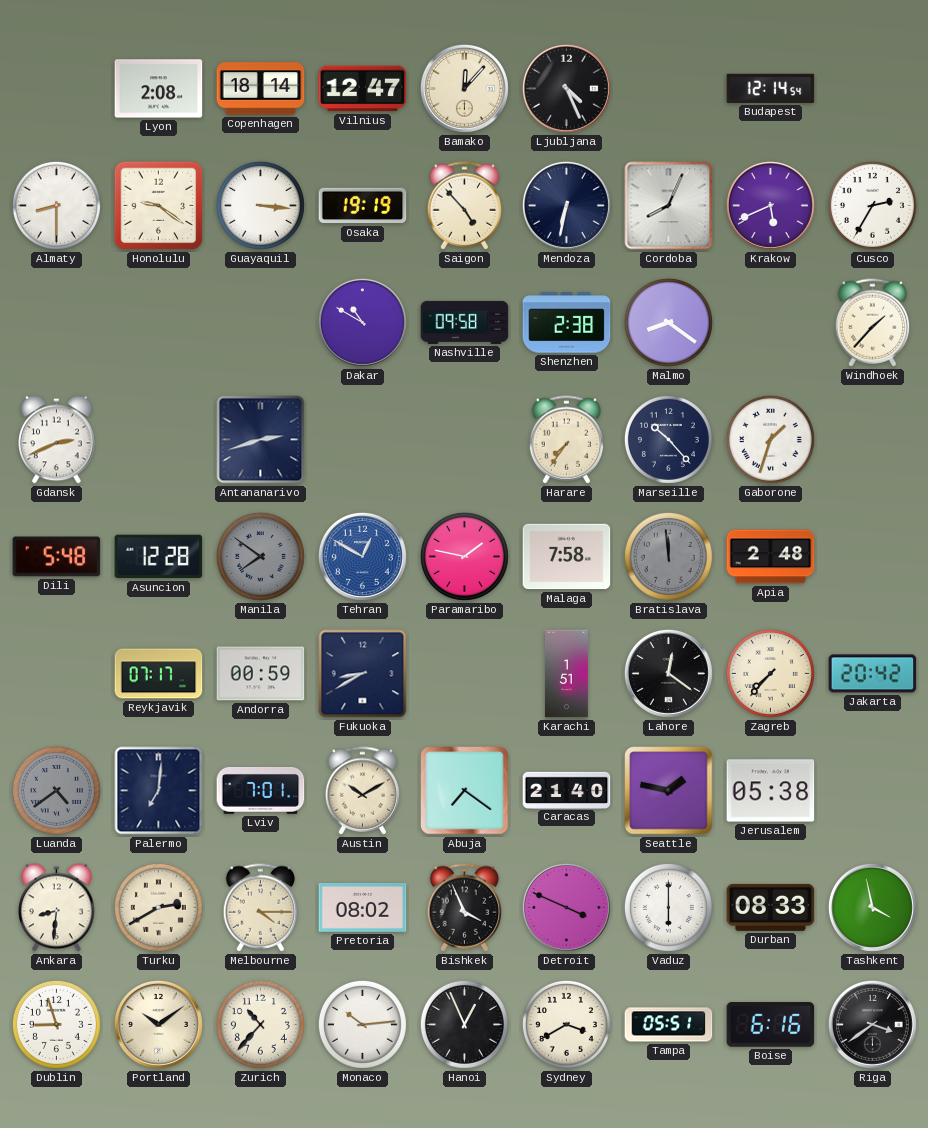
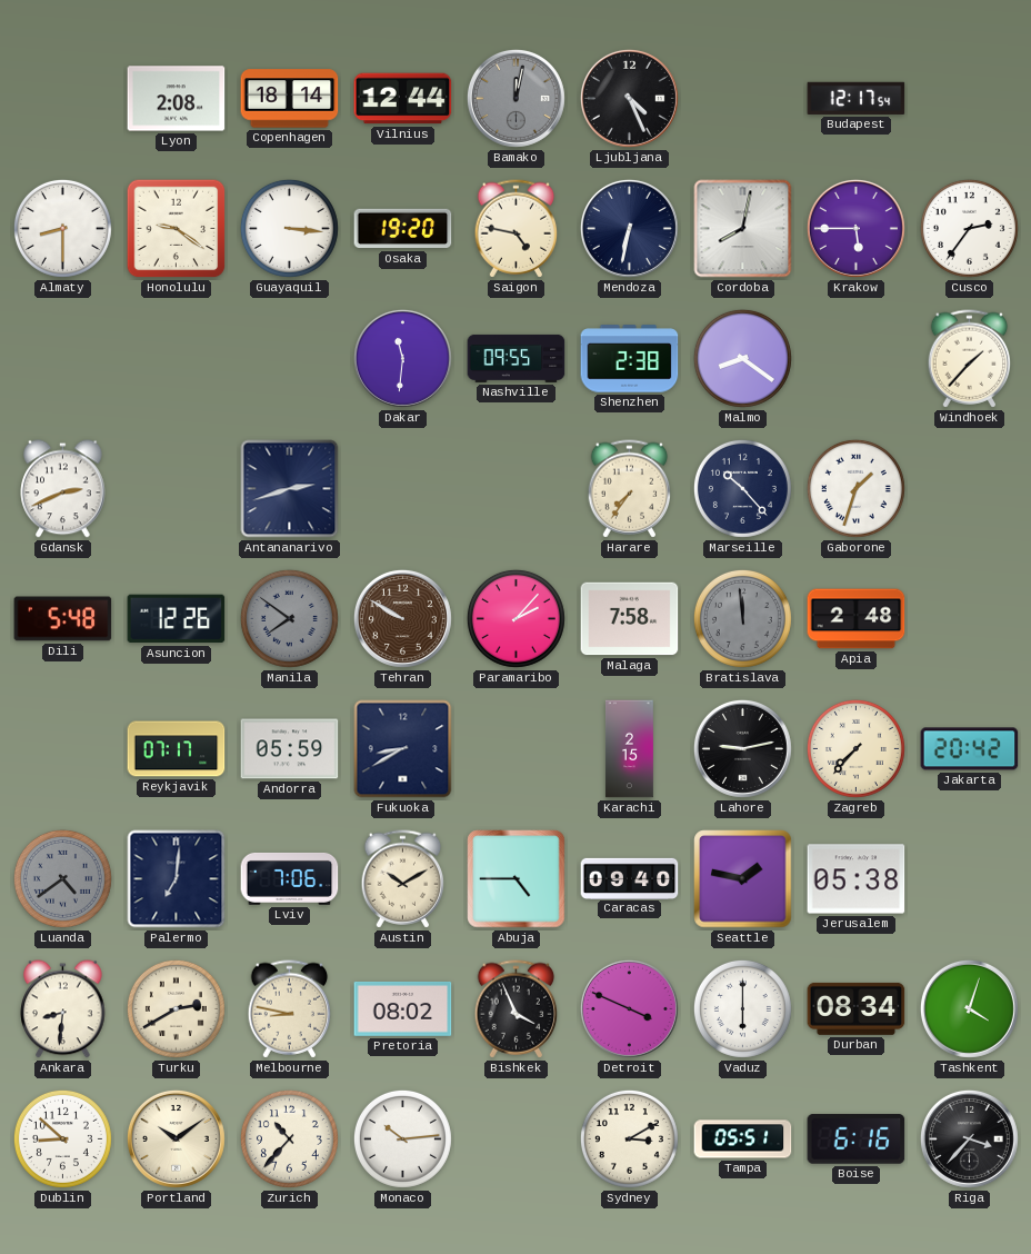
Vilnius: 12:47 -> 12:44
Bamako: 12:07 -> 12:02
Bamako dial: cream -> grey
Budapest: 12:14 -> 12:17
Osaka: 19:19 -> 19:20
Saigon: 4:53 -> 4:47
Cordoba: 8:04 -> 8:02
Krakow: 5:41 -> 5:45
Cusco: 2:35 -> 2:36
Dakar: 10:50 -> 11:31
Nashville: 09:58 -> 09:55
Asuncion: 12:28 -> 12:26
Tehran: 12:50 -> 9:50
Tehran dial: blue -> brown
Paramaribo: 1:47 -> 2:07
Andorra: 00:59 -> 05:59
Karachi: 1:51 -> 2:15
Lahore: 12:21 -> 9:13
Lviv: 7:01 -> 7:06
Abuja: 7:21 -> 4:45
Caracas: 21:40 -> 09:40
Melbourne: 4:15 -> 8:47
Durban: 08:33 -> 08:34
Tashkent: 3:58 -> 4:03
Dublin: 8:57 -> 8:52
Hanoi: 12:56 -> none
Sydney: 3:40 -> 3:10
Riga: 3:39 -> 3:37
